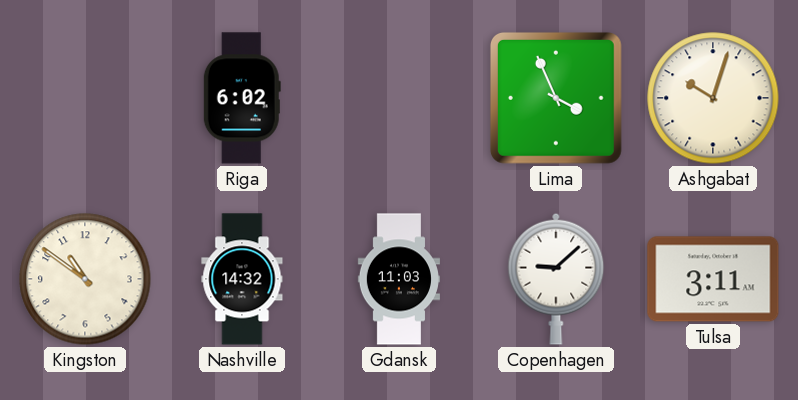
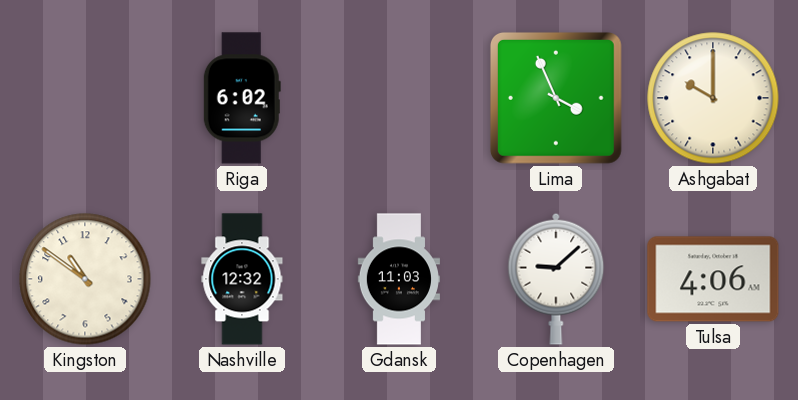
Ashgabat: 10:03 -> 10:00
Nashville: 14:32 -> 12:32
Tulsa: 3:11 -> 4:06
